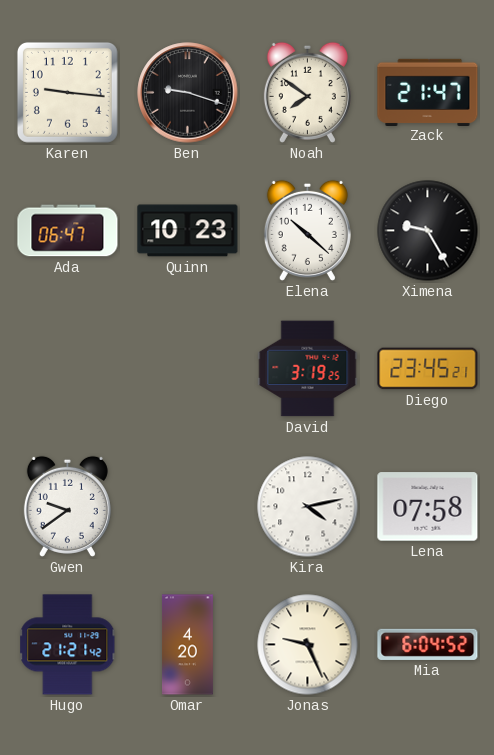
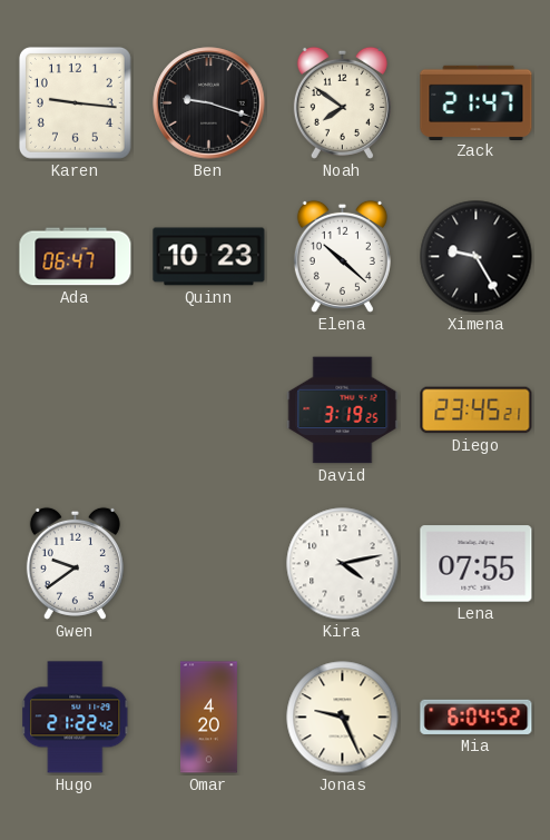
Lena: 07:58 -> 07:55
Hugo: 21:21 -> 21:22
